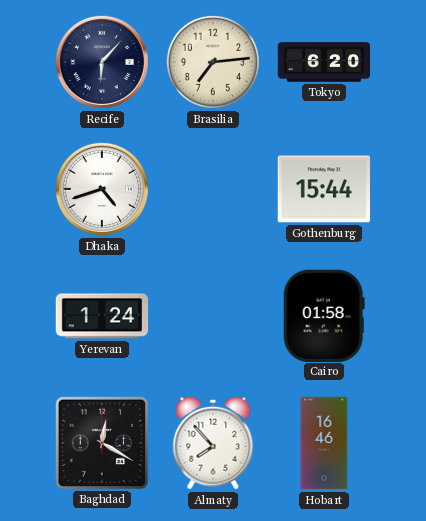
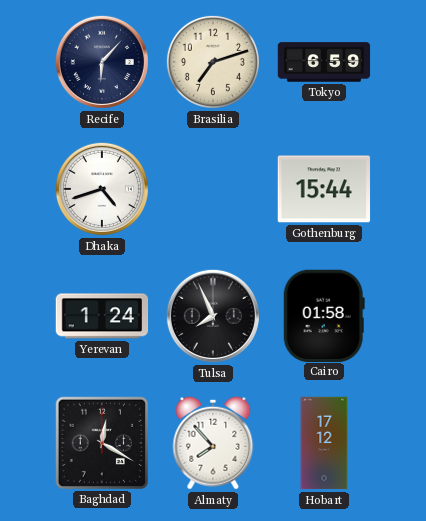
Brasilia: 7:14 -> 7:12
Tokyo: 6:20 -> 6:59
Tulsa: none -> 7:56
Hobart: 16:46 -> 17:12
